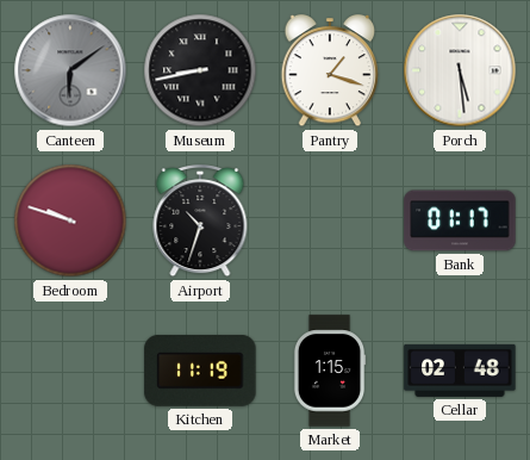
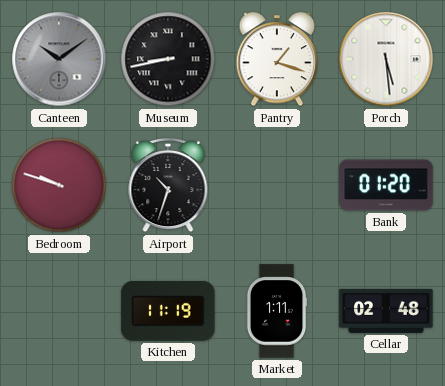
Canteen: 6:09 -> 10:09
Bank: 01:17 -> 01:20
Market: 1:15 -> 1:11
